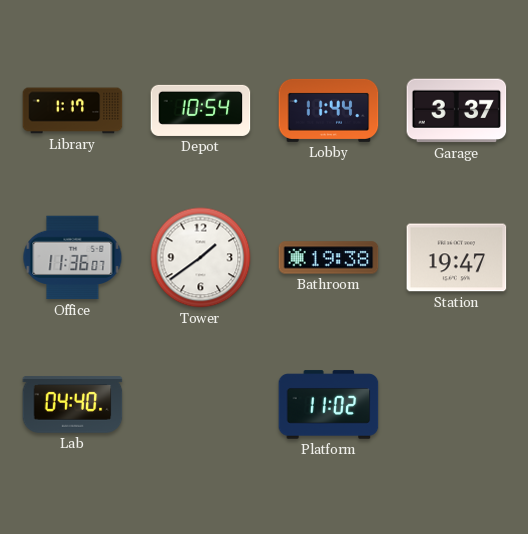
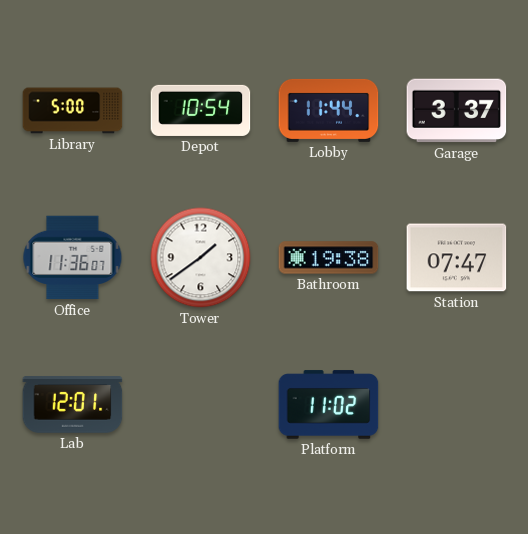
Library: 1:17 -> 5:00
Station: 19:47 -> 07:47
Lab: 04:40 -> 12:01
